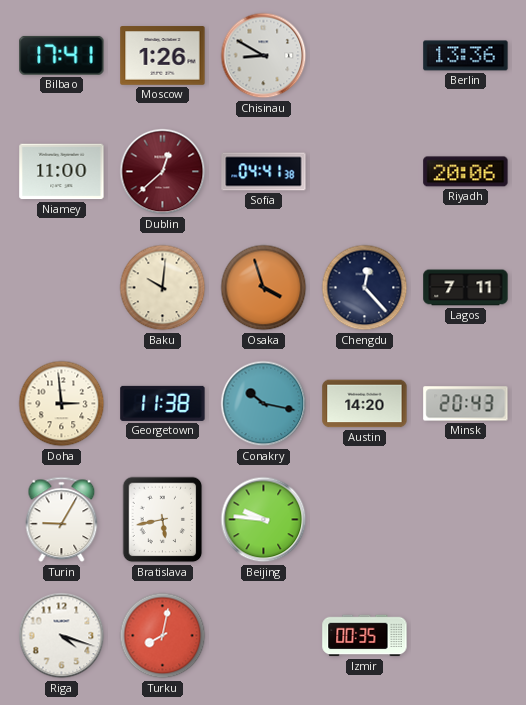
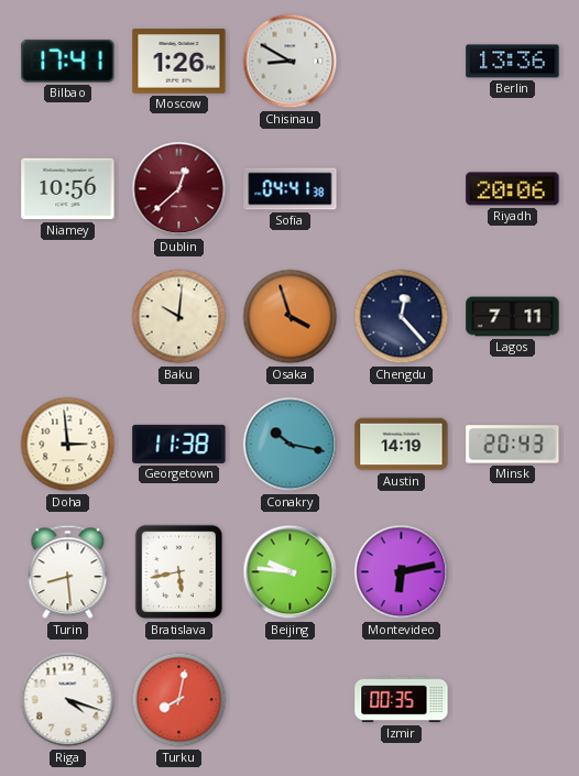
Niamey: 11:00 -> 10:56
Austin: 14:20 -> 14:19
Turin: 9:05 -> 8:29
Montevideo: none -> 6:13
